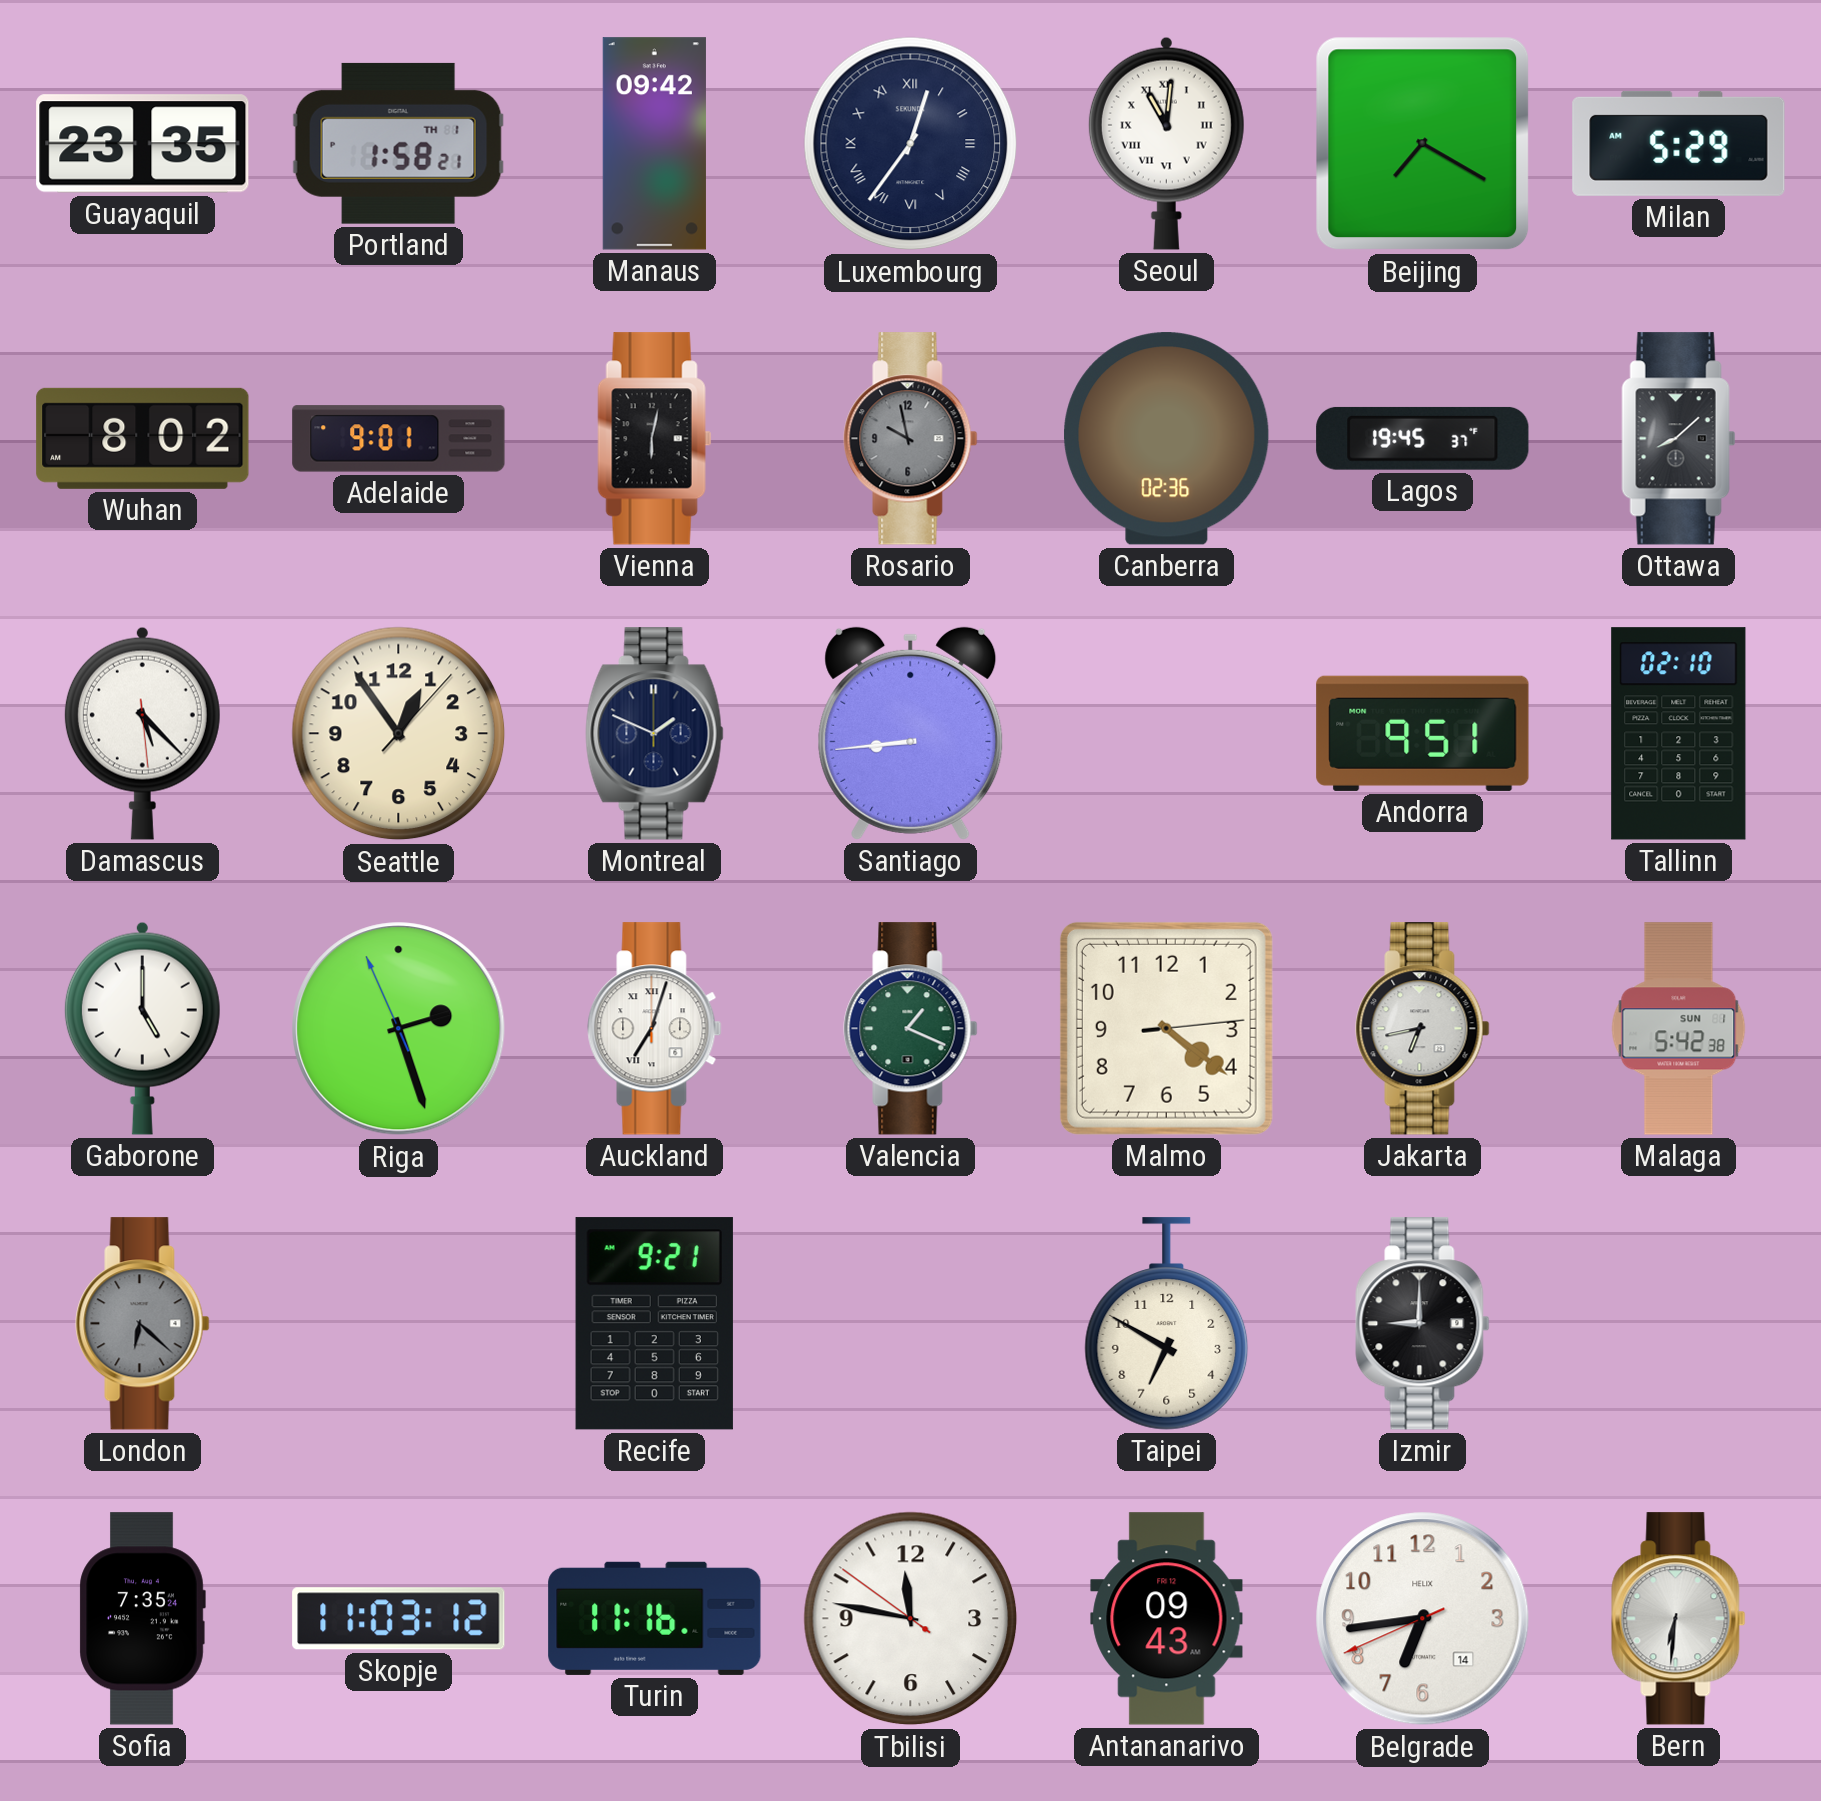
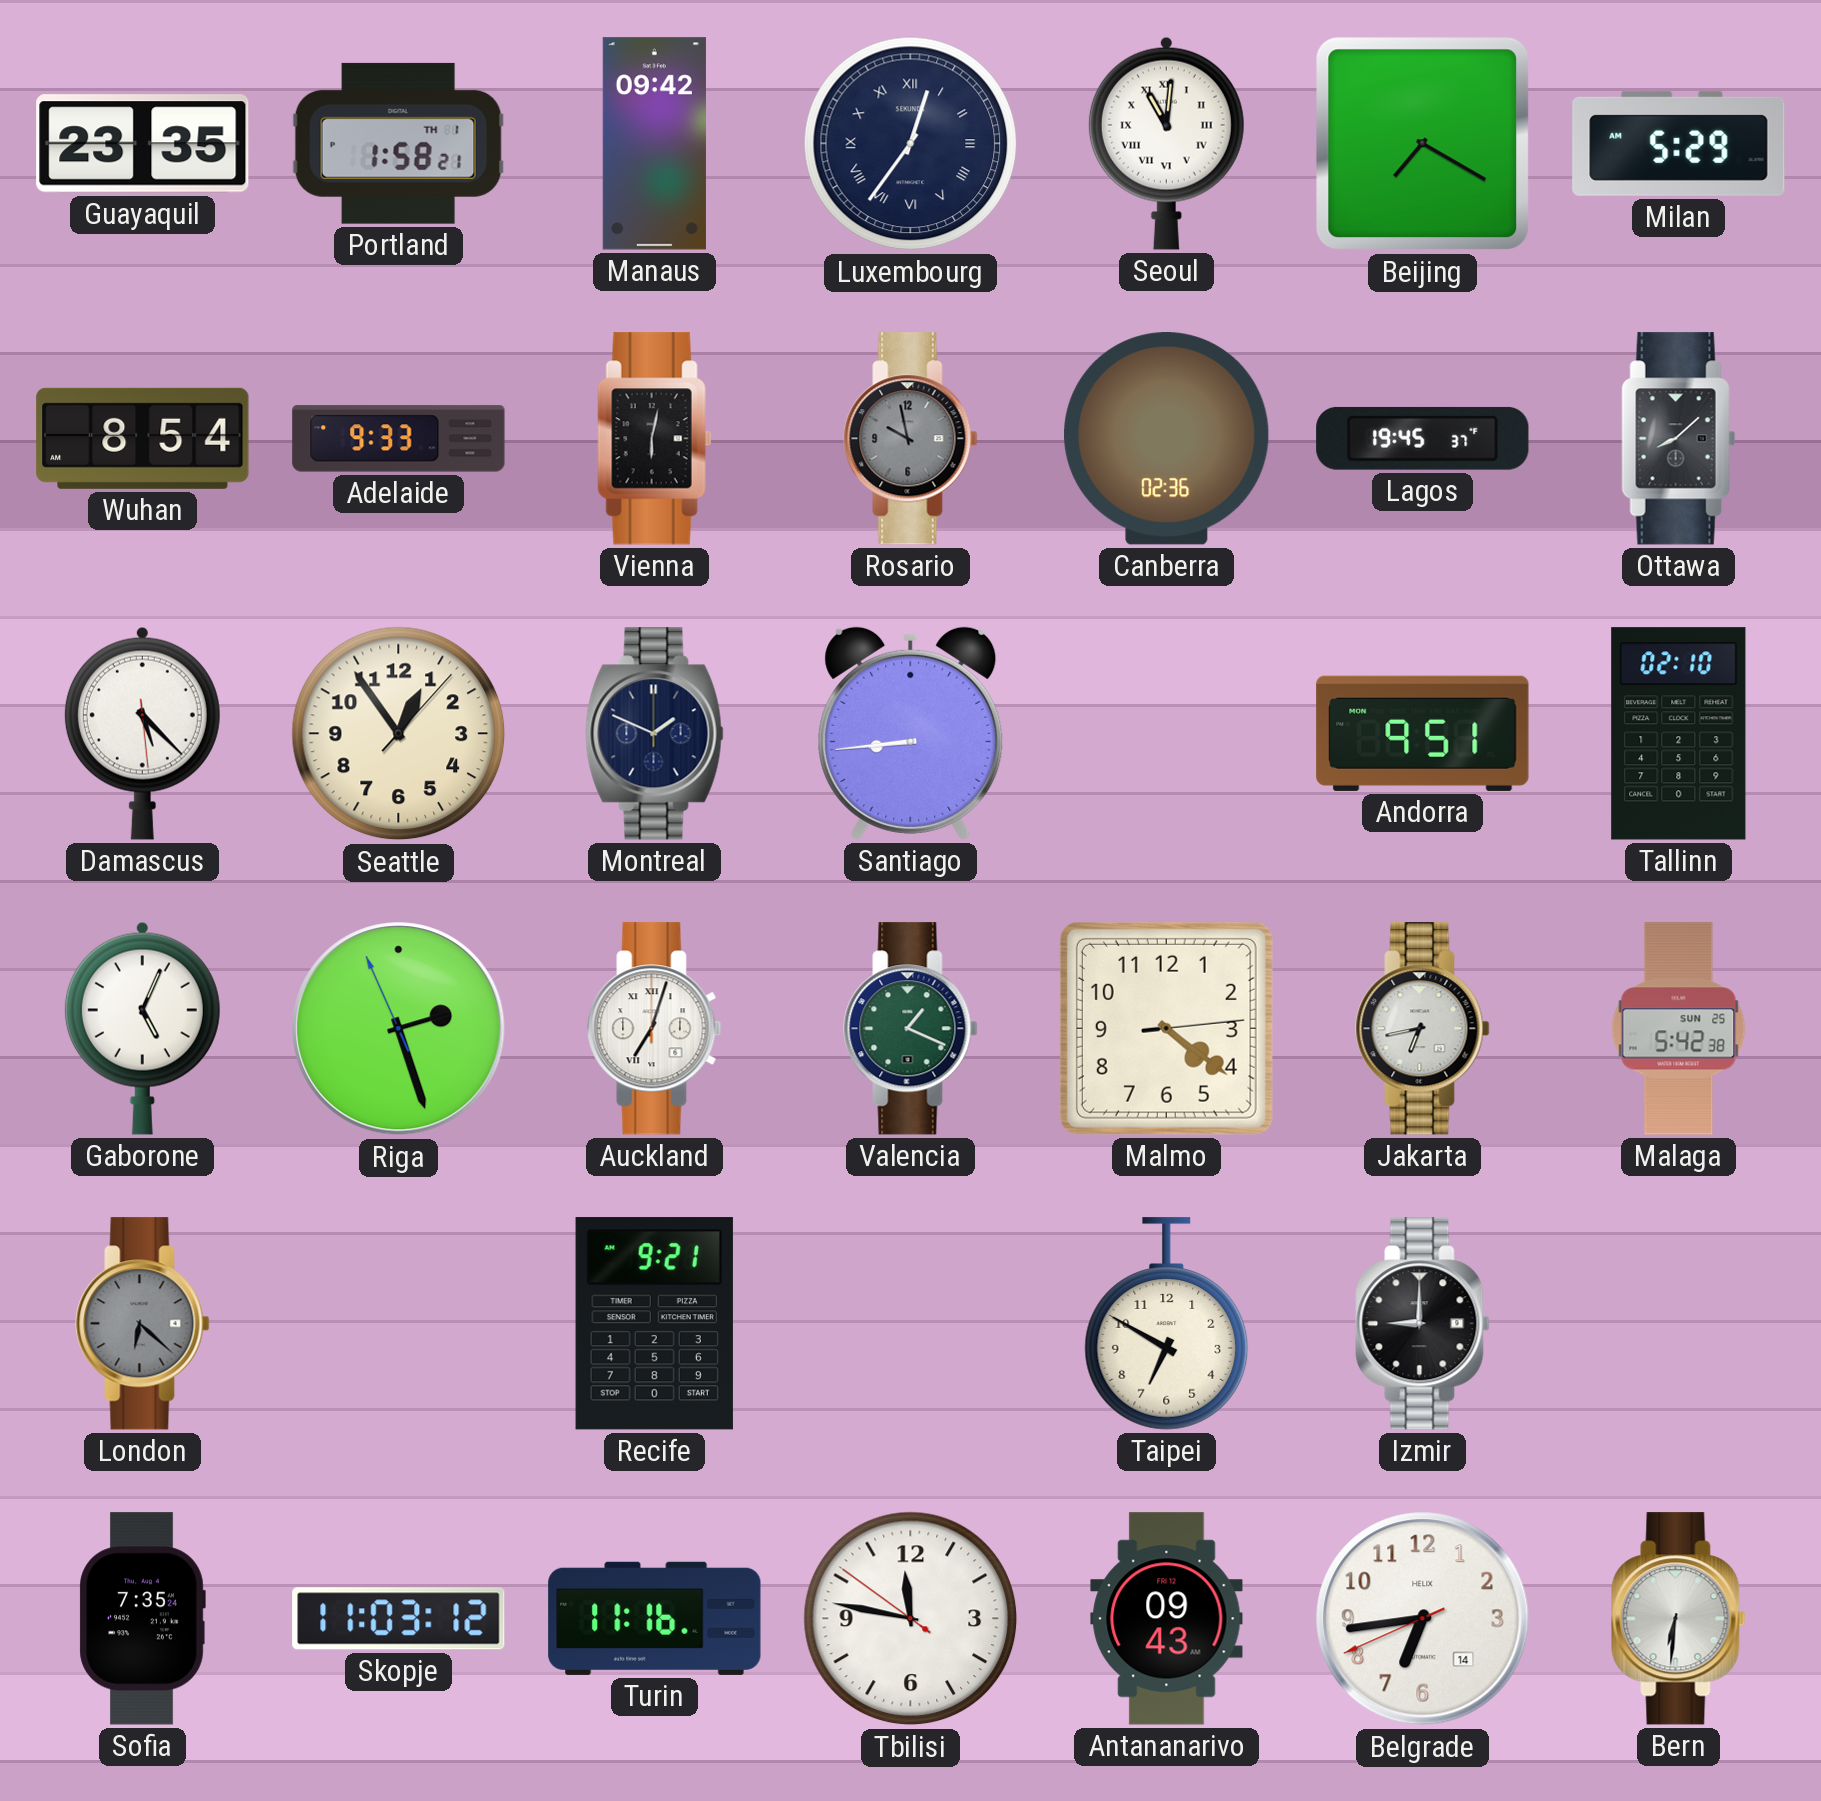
Wuhan: 8:02 -> 8:54
Adelaide: 9:01 -> 9:33
Gaborone: 5:00 -> 5:04
Malaga date: SUN 1 -> SUN 25
